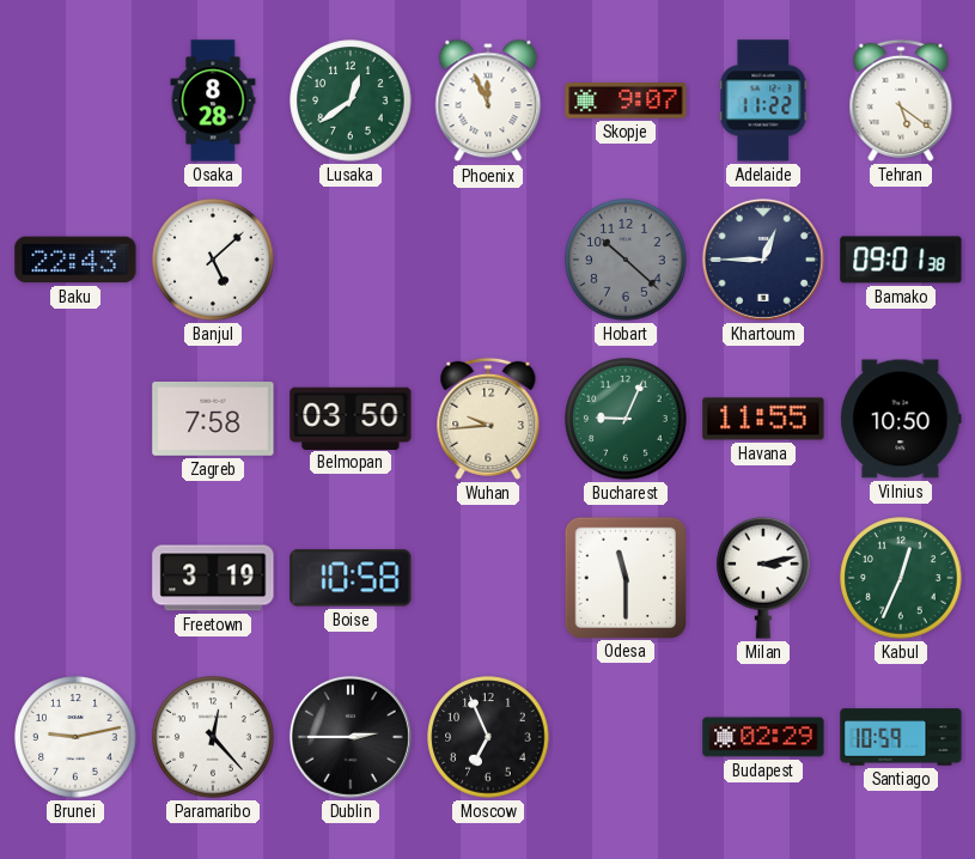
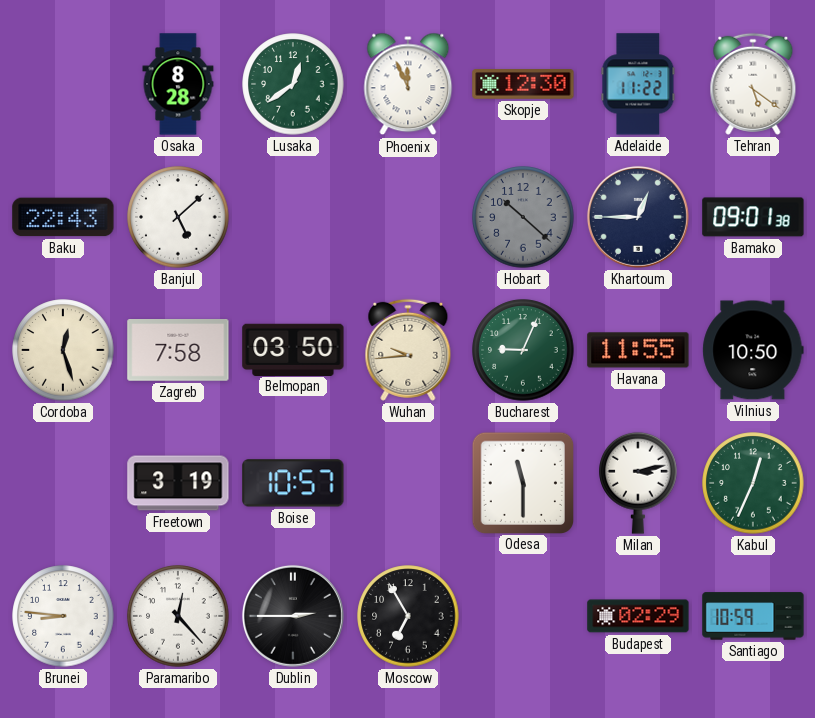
Skopje: 9:07 -> 12:30
Cordoba: none -> 12:27
Boise: 10:58 -> 10:57
Brunei: 9:13 -> 8:46
Moscow: 6:56 -> 6:55
